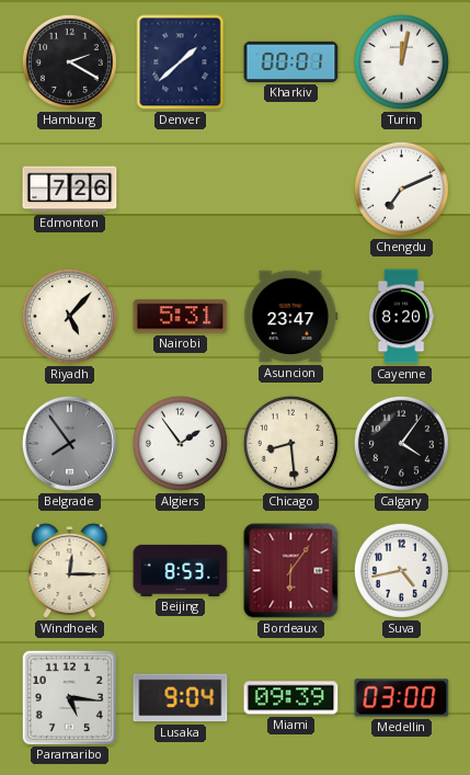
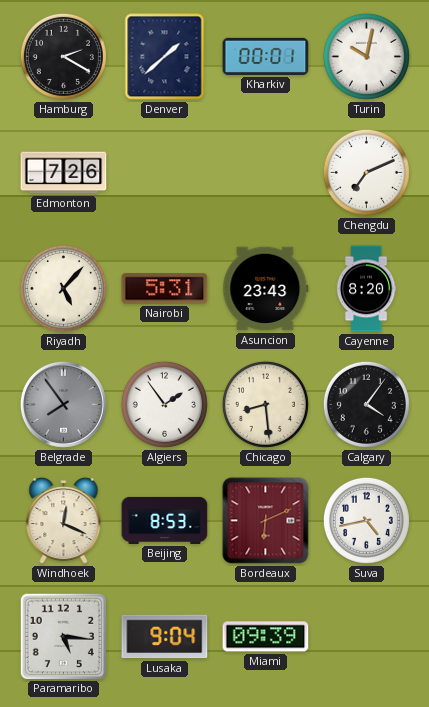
Turin: 12:02 -> 10:02
Asuncion: 23:47 -> 23:43
Windhoek: 12:15 -> 12:19
Bordeaux: 6:06 -> 6:11
Medellin: 03:00 -> none
